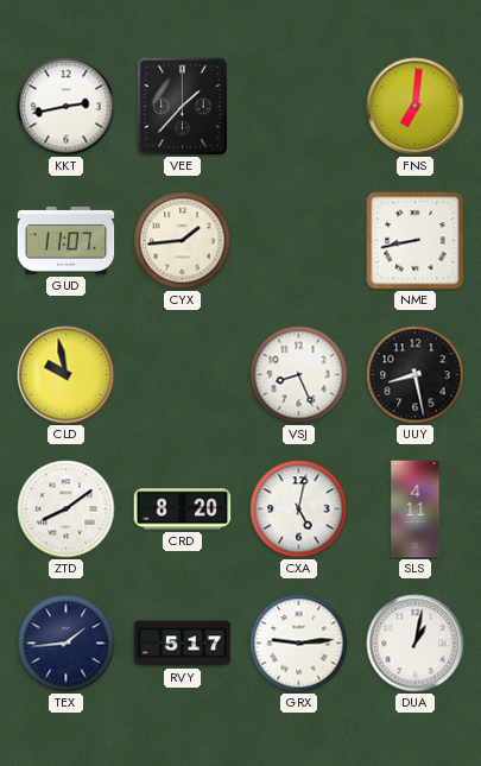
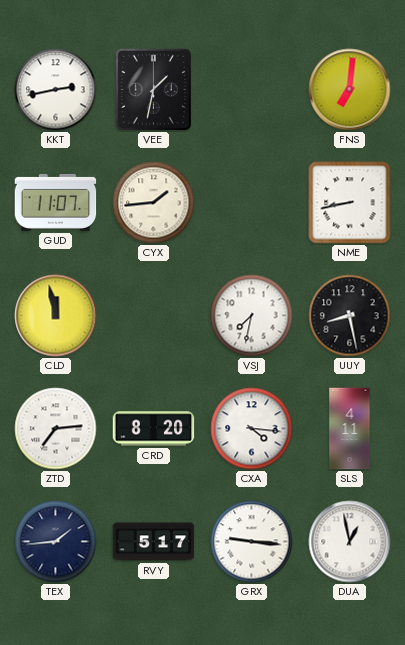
VEE: 1:37 -> 1:32
CLD: 9:58 -> 11:58
VSJ: 8:26 -> 7:32
ZTD: 8:09 -> 7:14
CXA: 5:02 -> 4:16
GRX: 9:14 -> 9:16
DUA: 1:02 -> 12:58
